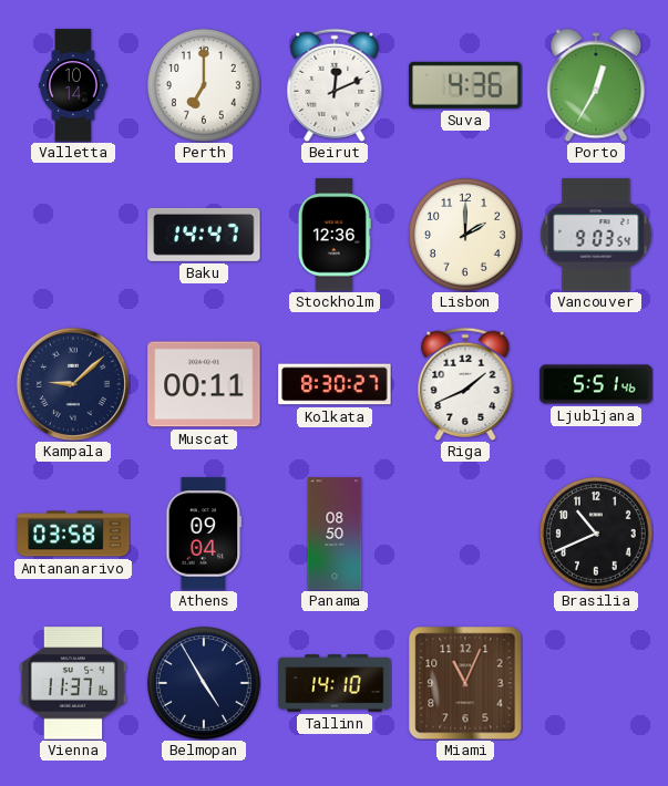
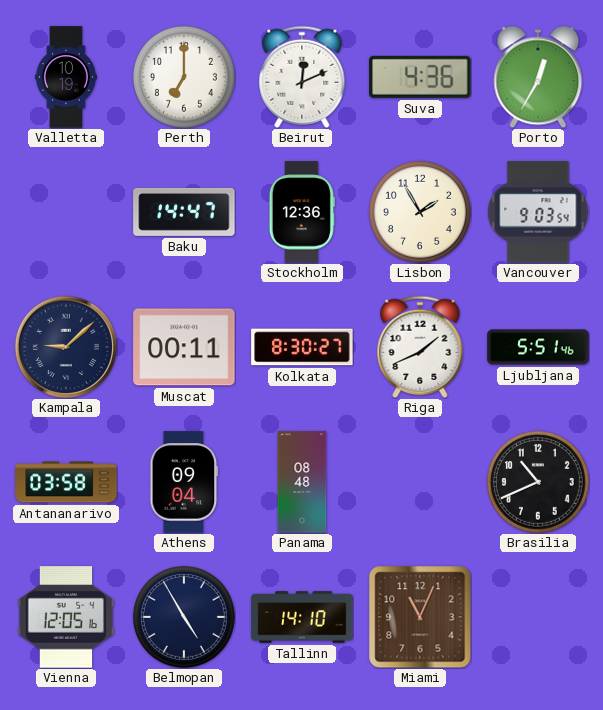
Valletta: 10:14 -> 10:19
Lisbon: 2:00 -> 1:55
Panama: 08:50 -> 08:48
Vienna: 11:37 -> 12:05
